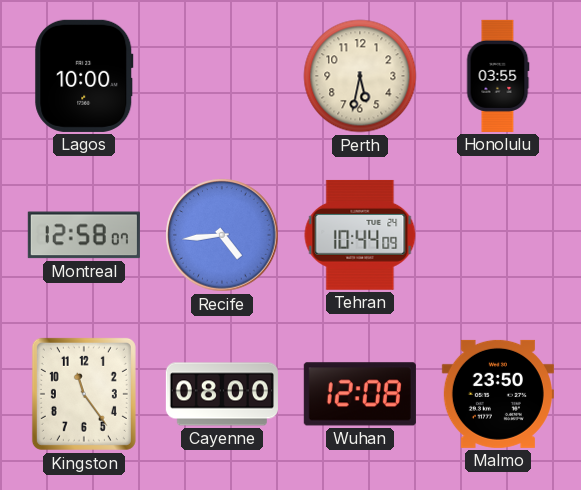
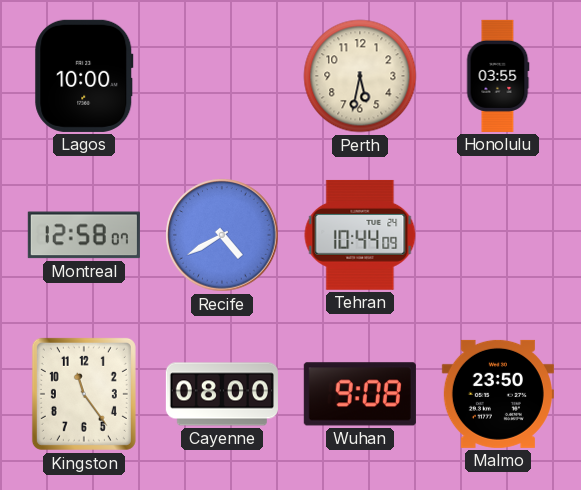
Recife: 4:44 -> 4:40
Wuhan: 12:08 -> 9:08
